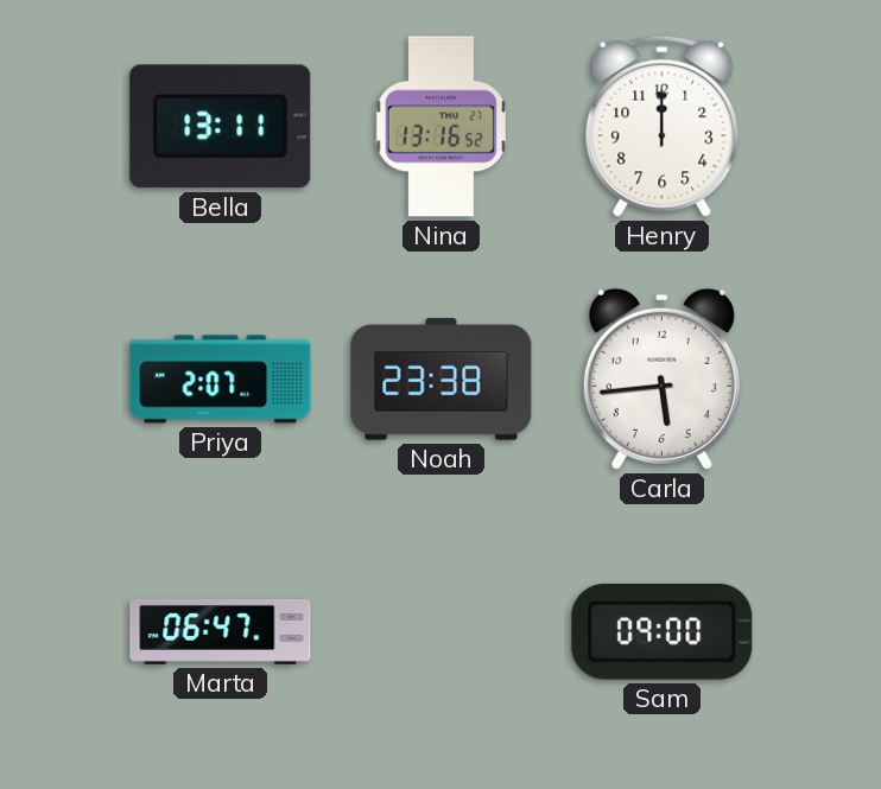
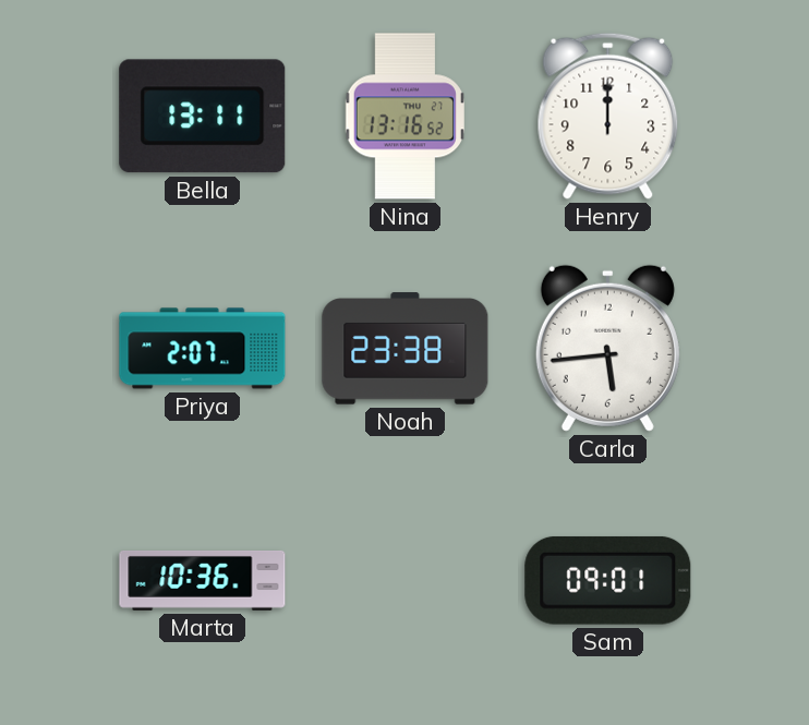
Marta: 06:47 -> 10:36
Sam: 09:00 -> 09:01
